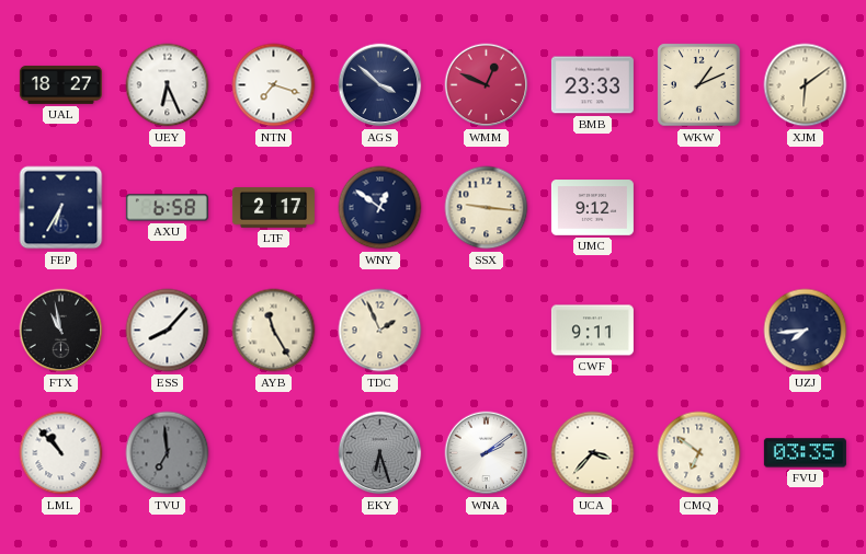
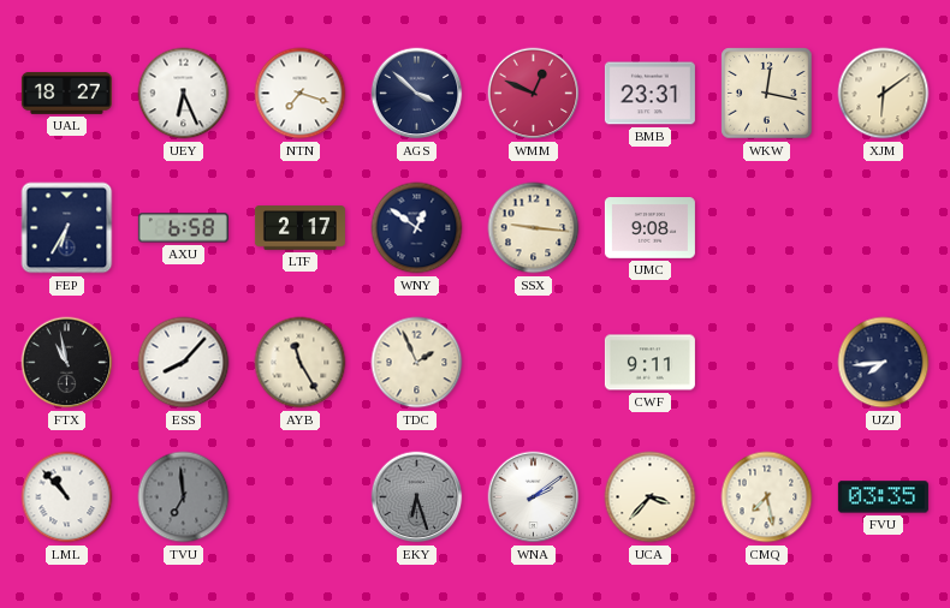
BMB: 23:33 -> 23:31
WKW: 1:11 -> 12:17
UMC: 9:12 -> 9:08
CMQ: 6:51 -> 7:28
